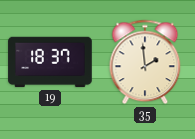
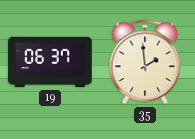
19: 18:37 -> 06:37
